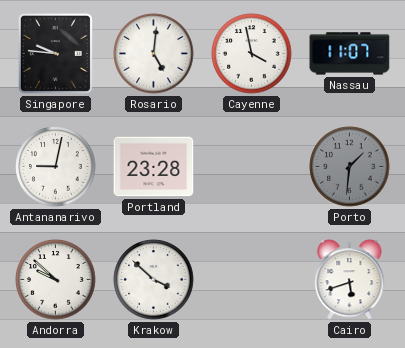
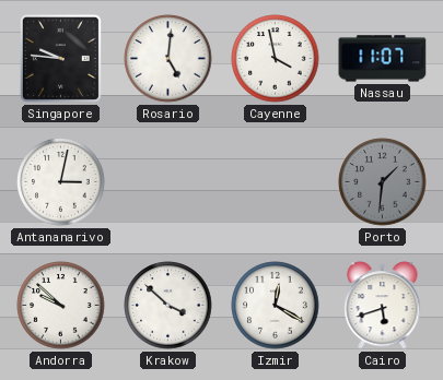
Antananarivo: 9:02 -> 3:02
Portland: 23:28 -> none
Izmir: none -> 12:20
